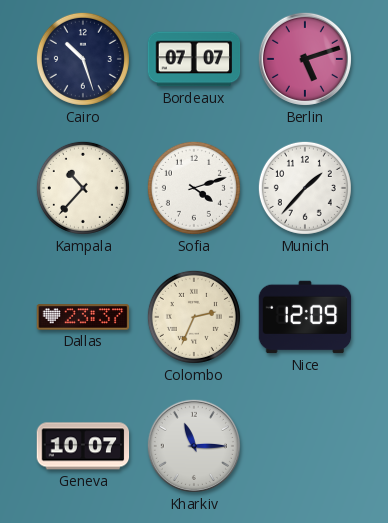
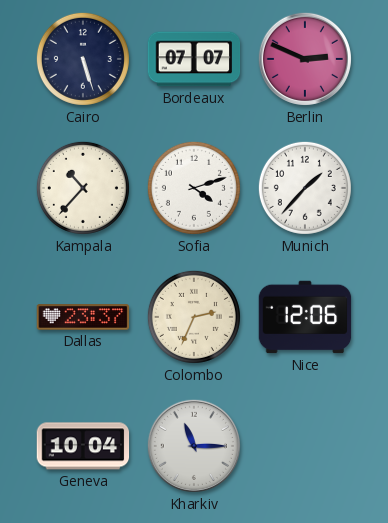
Cairo: 10:27 -> 5:27
Berlin: 5:12 -> 2:49
Nice: 12:09 -> 12:06
Geneva: 10:07 -> 10:04
